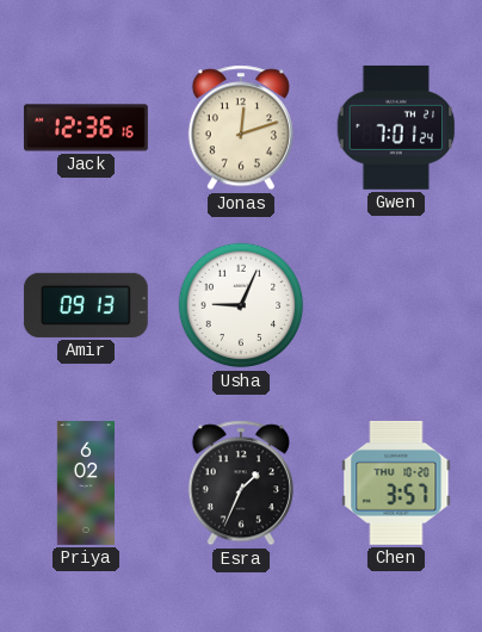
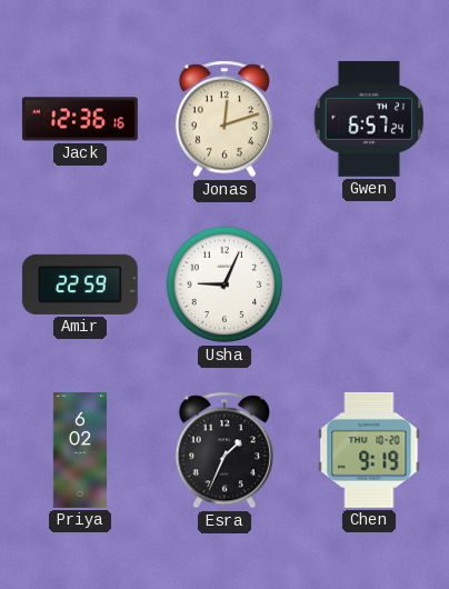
Gwen: 7:01 -> 6:57
Amir: 09:13 -> 22:59
Chen: 3:57 -> 9:19
